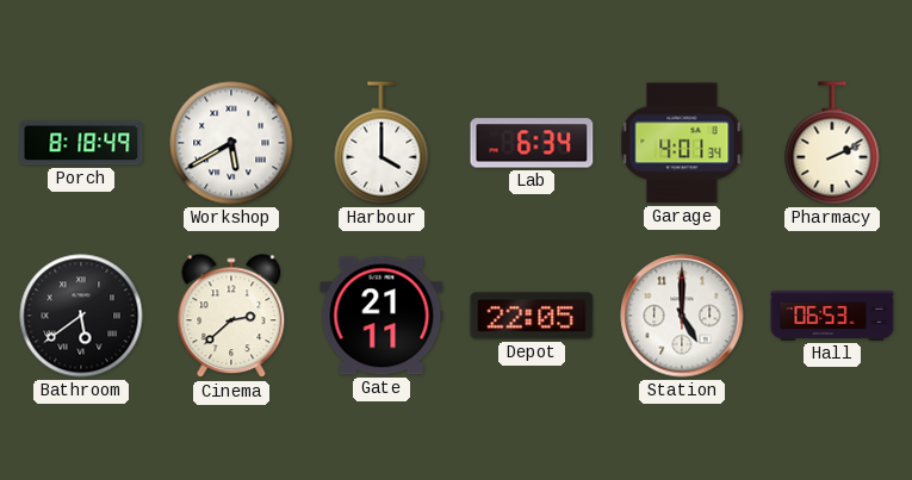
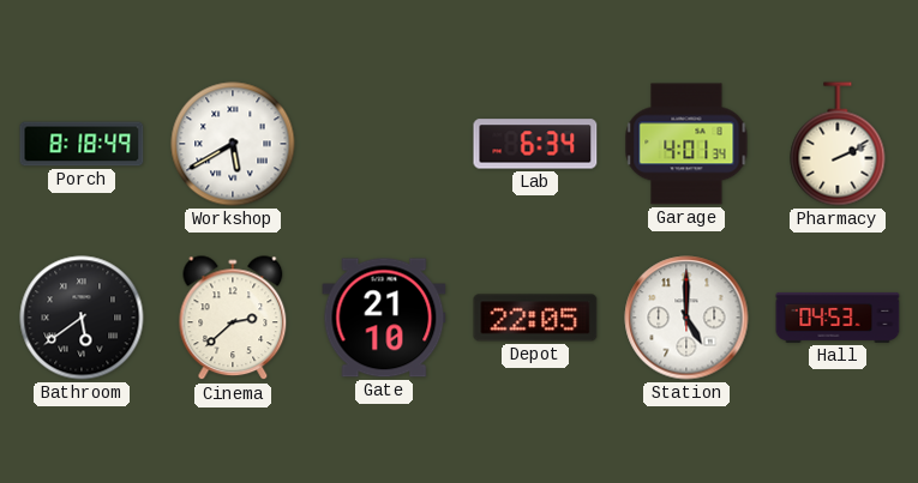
Harbour: 4:00 -> none
Gate: 21:11 -> 21:10
Hall: 06:53 -> 04:53
